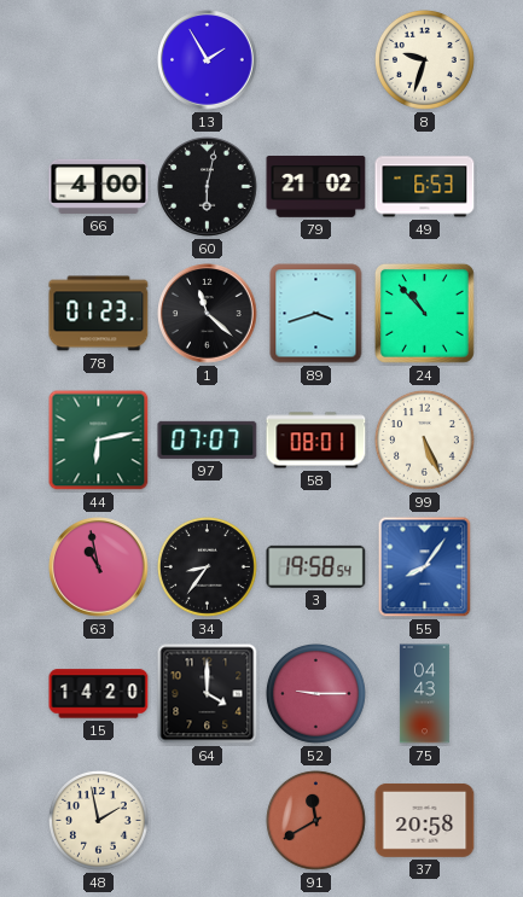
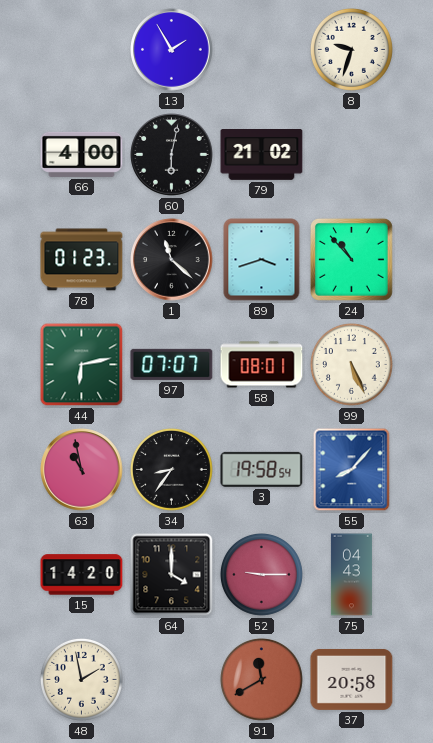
49: 6:53 -> none
55: 8:06 -> 8:07
